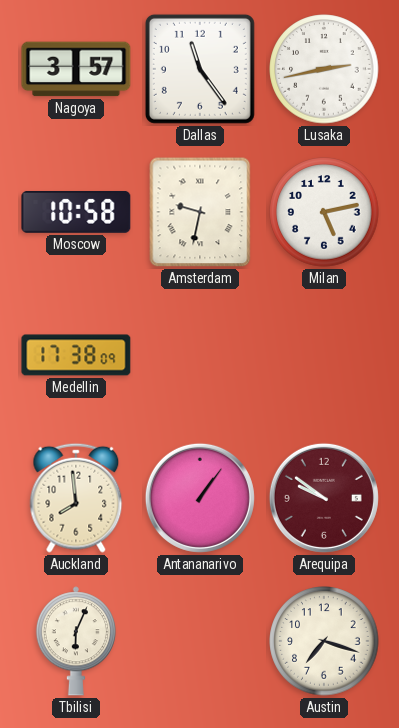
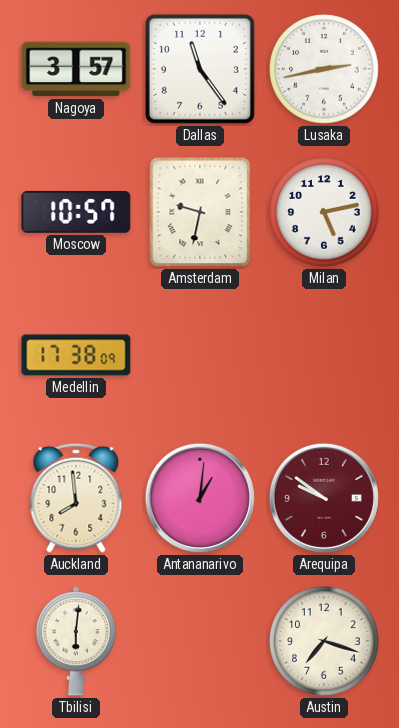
Moscow: 10:58 -> 10:57
Antananarivo: 1:06 -> 1:01
Tbilisi: 6:04 -> 6:01
